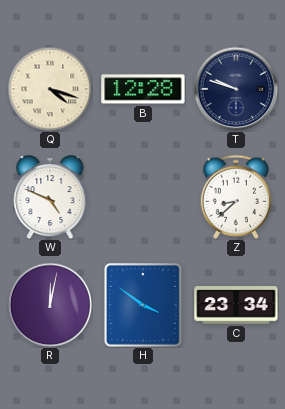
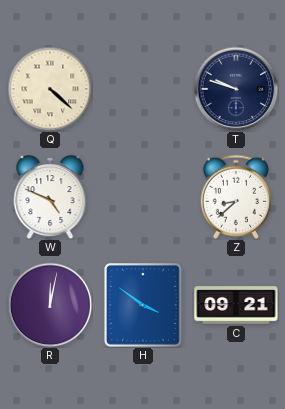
Q: 4:18 -> 4:22
B: 12:28 -> none
C: 23:34 -> 09:21
